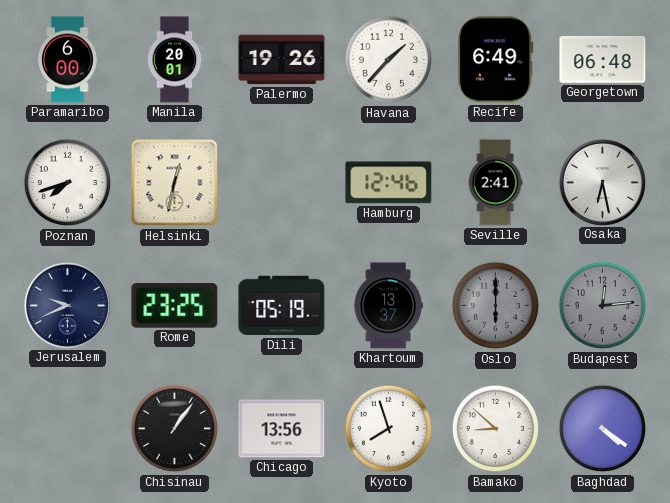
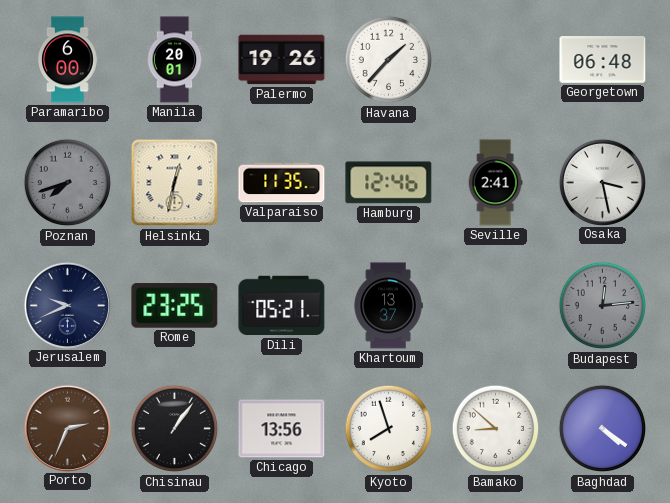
Recife: 6:49 -> none
Poznan dial: white -> grey
Valparaiso: none -> 11:35
Osaka: 6:28 -> 3:28
Dili: 05:19 -> 05:21
Oslo: 6:00 -> none
Porto: none -> 2:34
